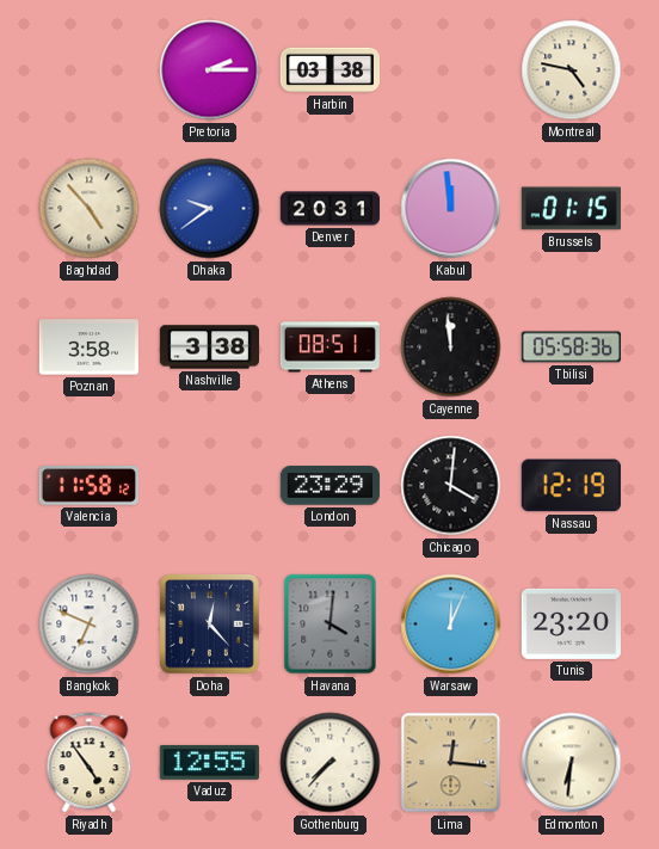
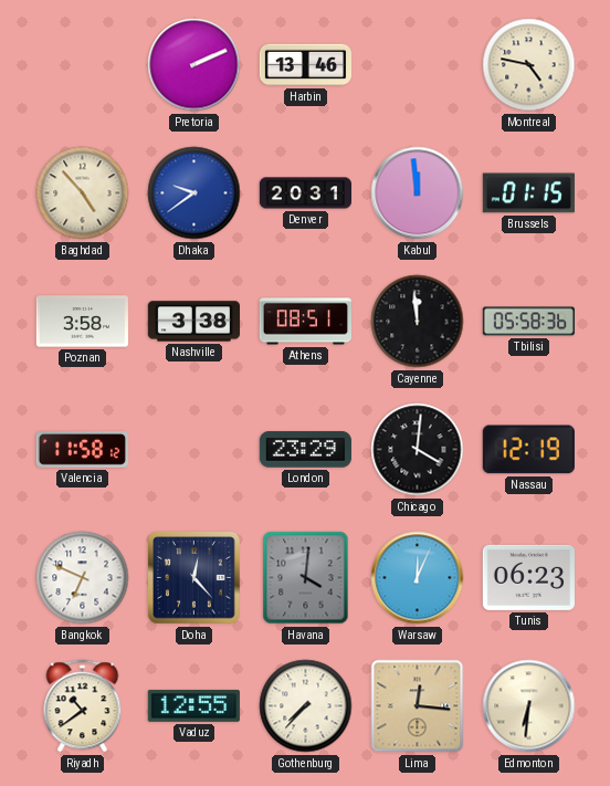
Pretoria: 2:15 -> 2:11
Harbin: 03:38 -> 13:46
Tunis: 23:20 -> 06:23
Riyadh: 4:54 -> 10:39
